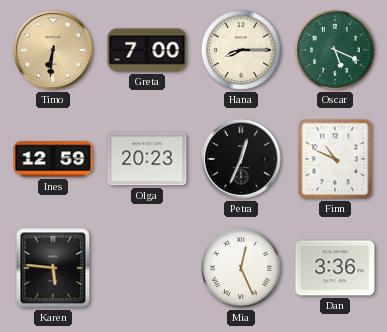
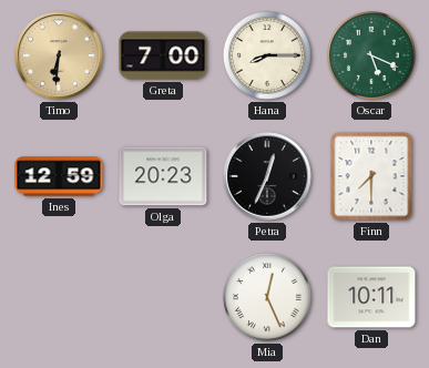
Finn: 10:49 -> 7:30
Karen: 5:46 -> none
Dan: 3:36 -> 10:11
